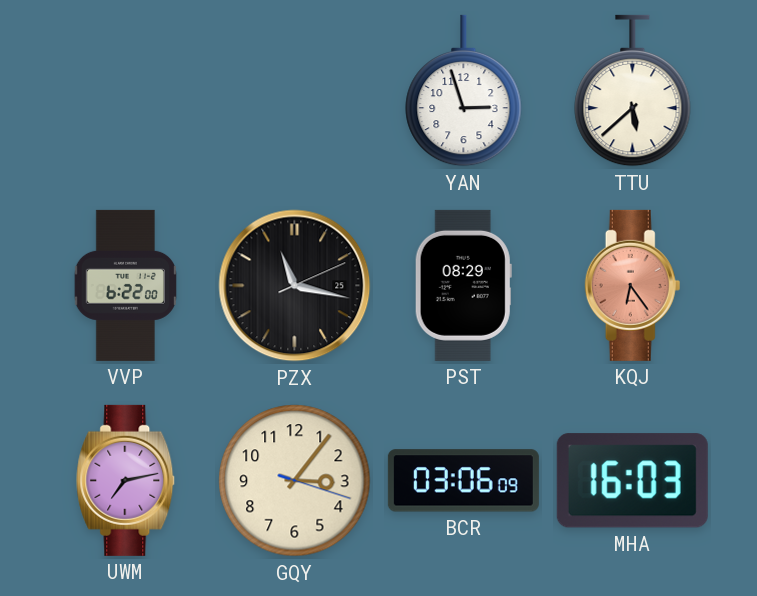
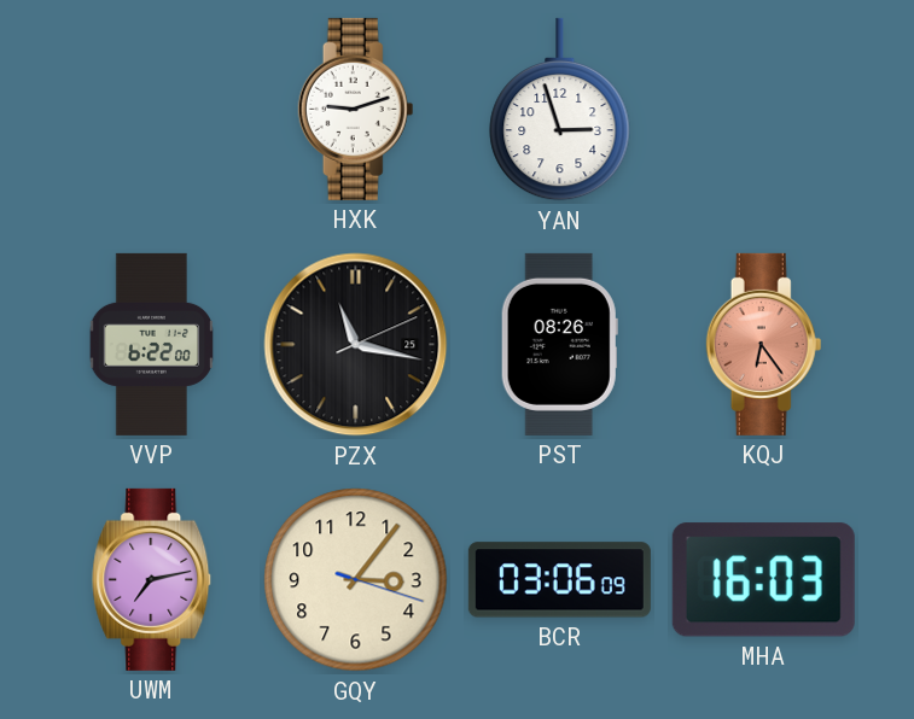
HXK: none -> 9:12
TTU: 5:38 -> none
PST: 08:29 -> 08:26
